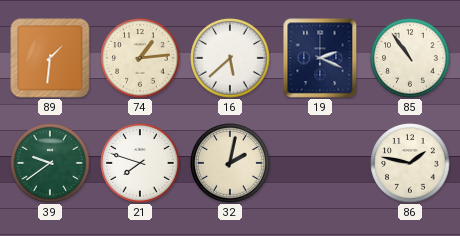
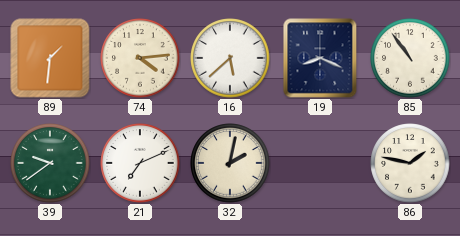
74: 1:14 -> 4:14
19: 2:19 -> 8:19
21: 7:48 -> 7:11
